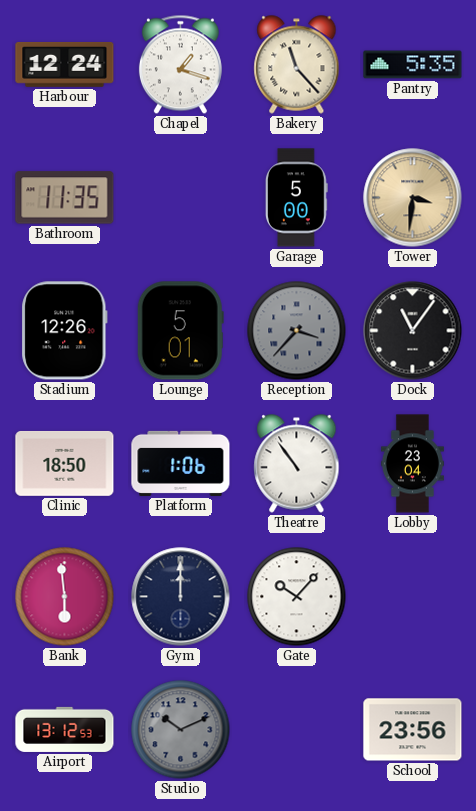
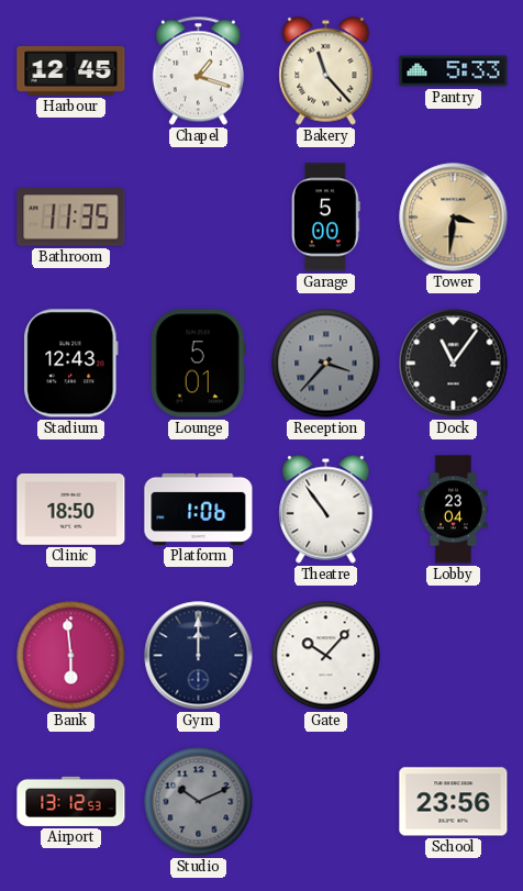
Harbour: 12:24 -> 12:45
Pantry: 5:35 -> 5:33
Stadium: 12:26 -> 12:43
